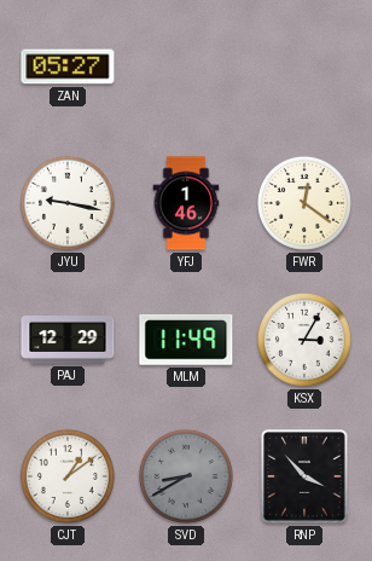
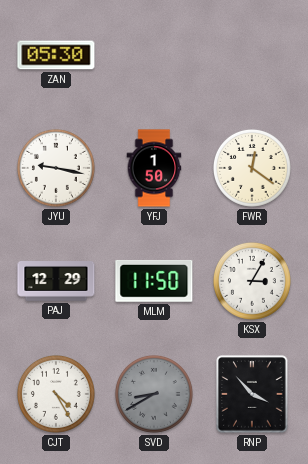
ZAN: 05:27 -> 05:30
YFJ: 1:46 -> 1:50
MLM: 11:49 -> 11:50
CJT: 1:09 -> 4:25
